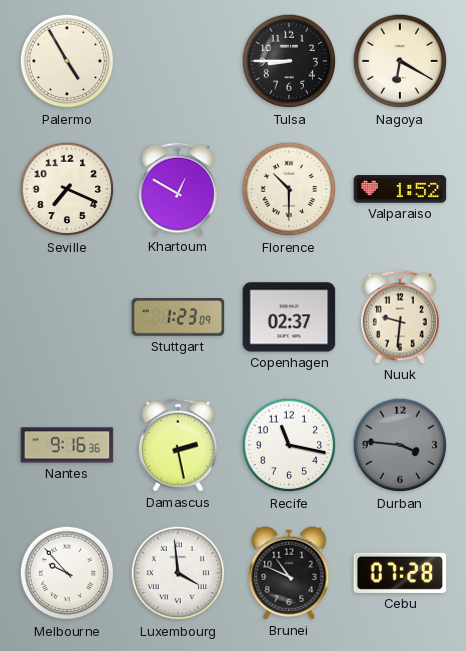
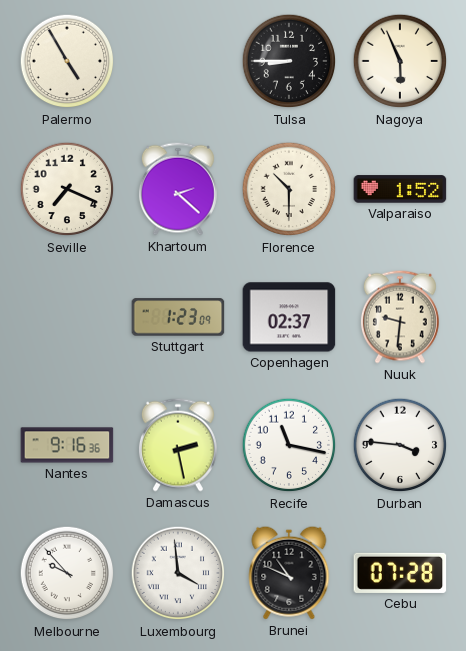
Nagoya: 6:20 -> 5:56
Khartoum: 12:50 -> 2:22
Durban dial: grey -> white
